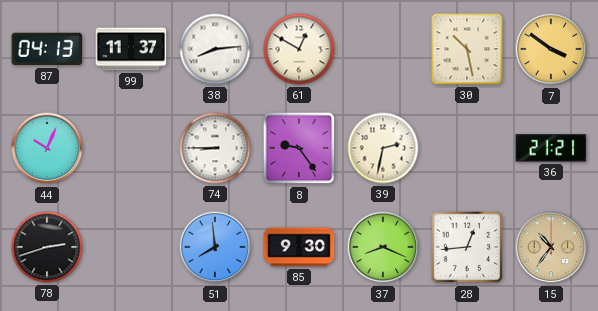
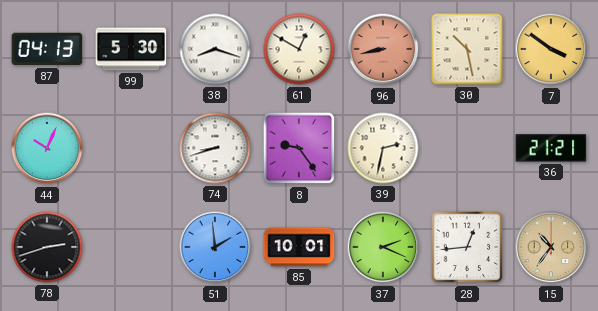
99: 11:37 -> 5:30
38: 8:14 -> 8:18
96: none -> 8:43
74: 8:45 -> 8:42
51: 7:59 -> 1:59
85: 9:30 -> 10:01
37: 8:19 -> 2:19
